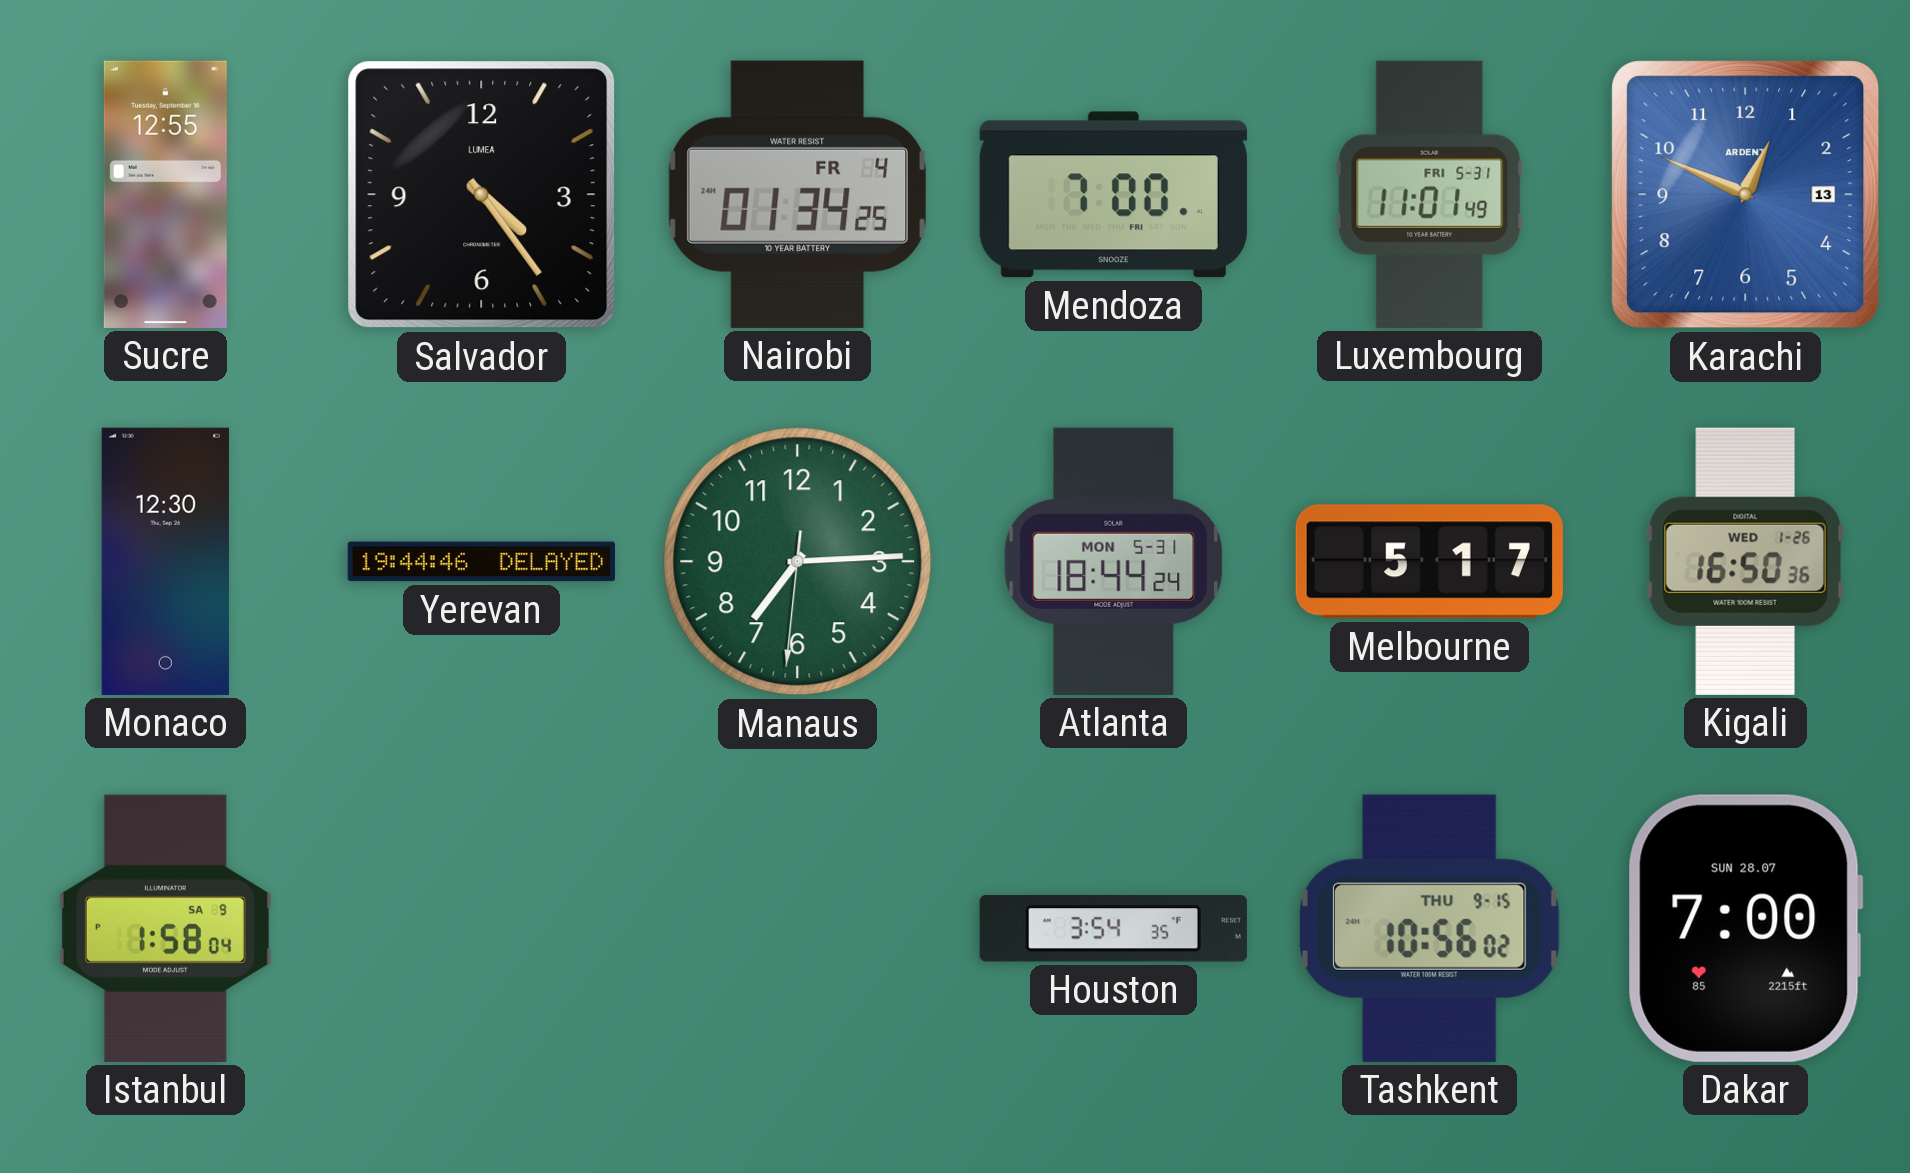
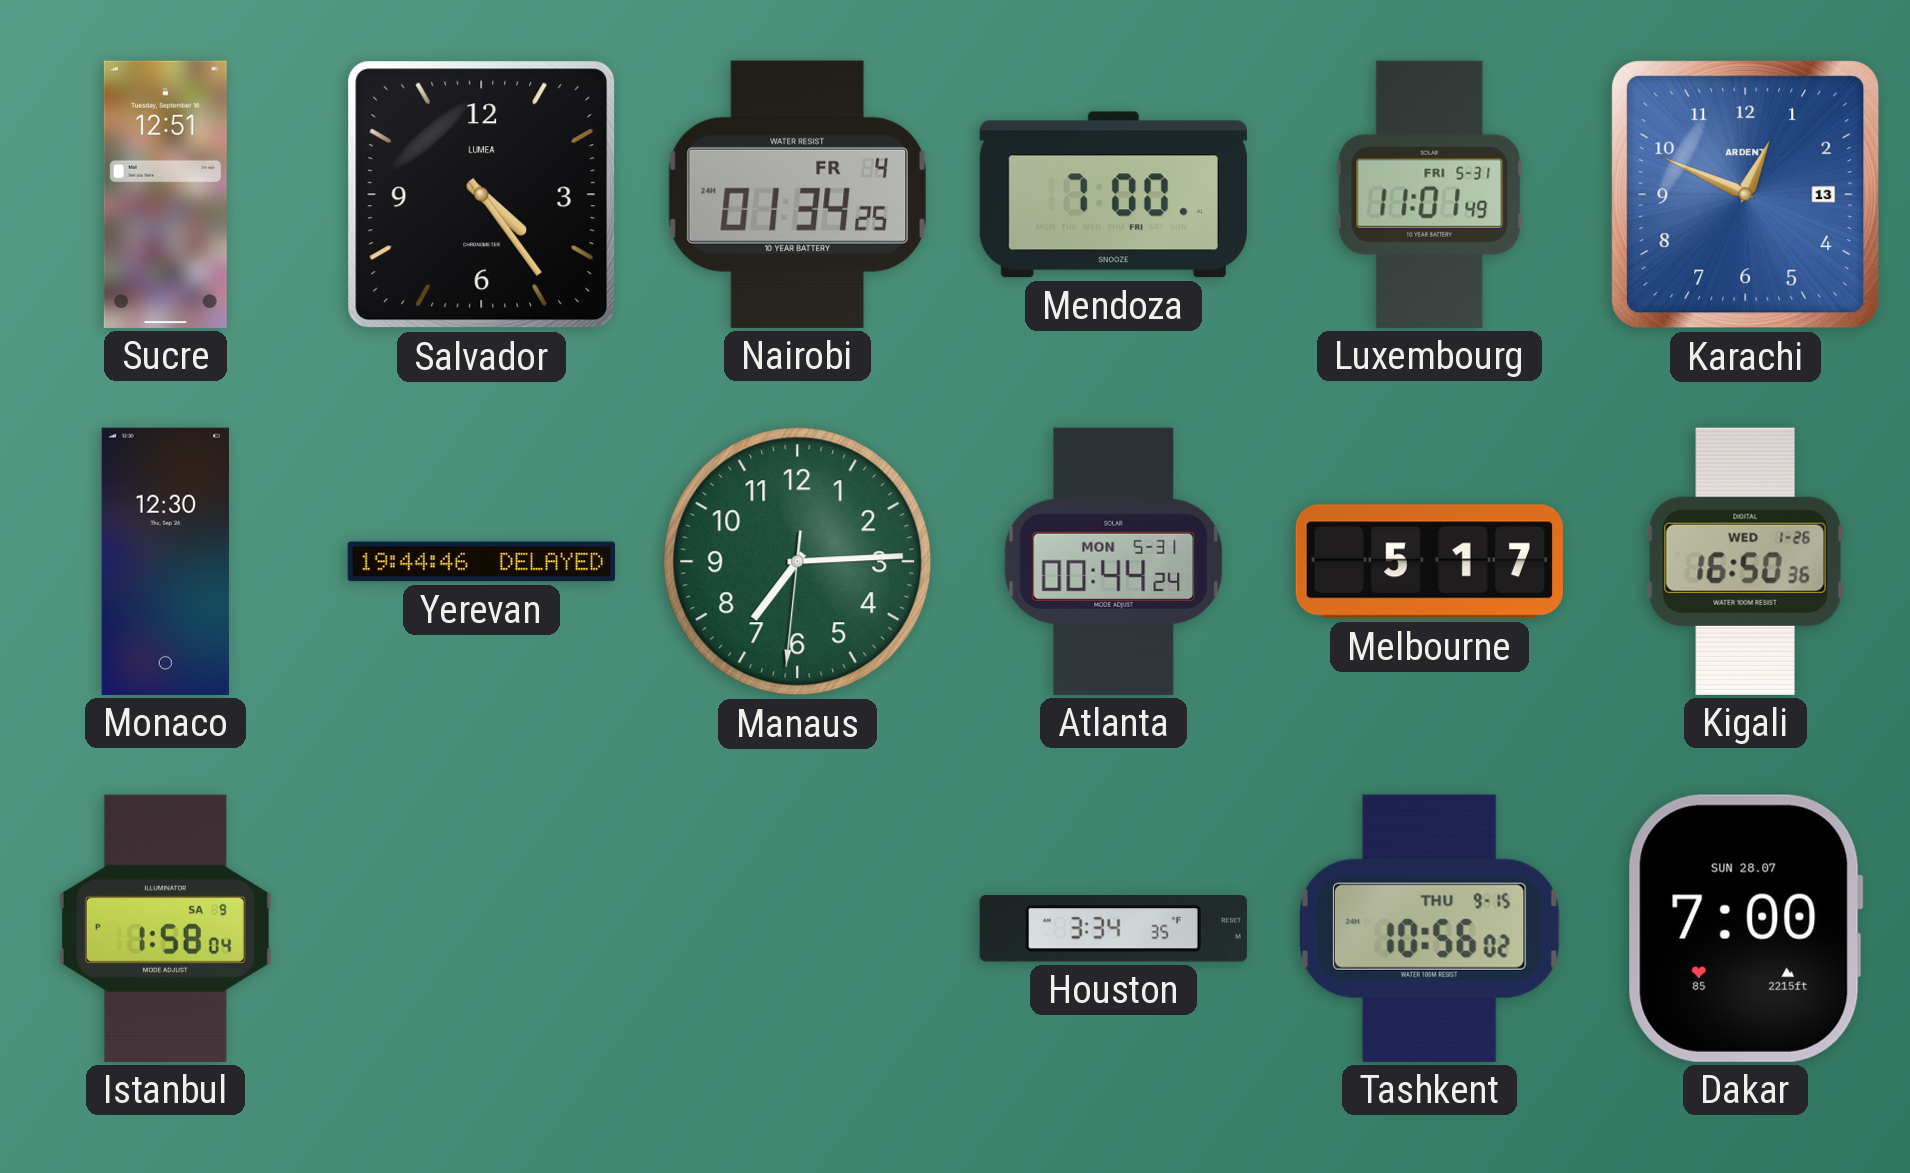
Sucre: 12:55 -> 12:51
Atlanta: 18:44 -> 00:44
Houston: 3:54 -> 3:34
